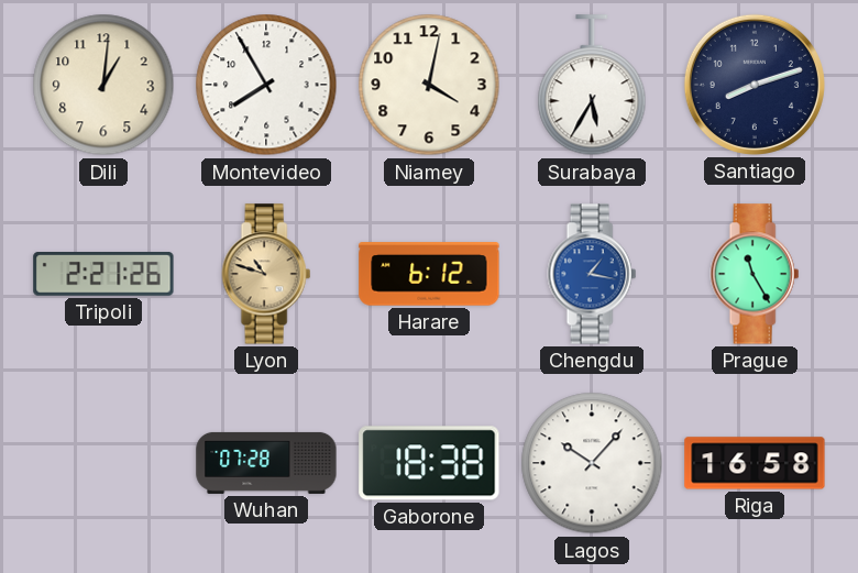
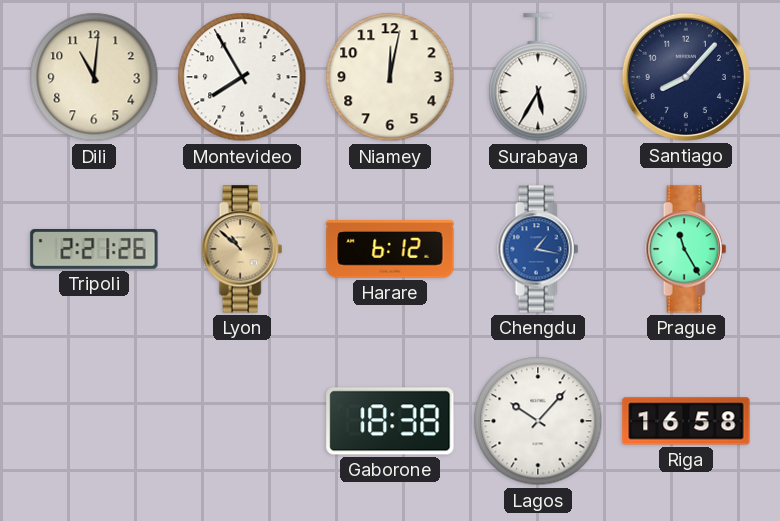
Dili: 1:01 -> 11:01
Niamey: 4:02 -> 12:02
Santiago: 8:12 -> 8:07
Lyon: 10:48 -> 10:52
Wuhan: 07:28 -> none
